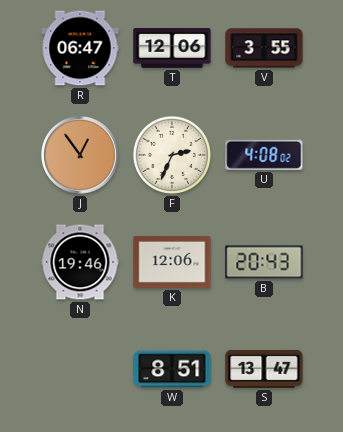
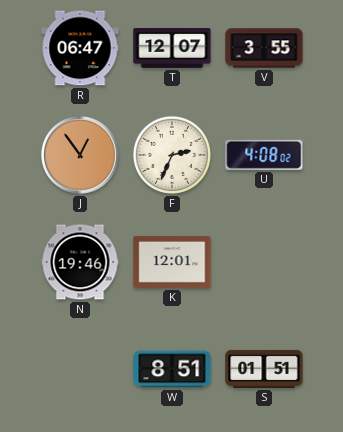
T: 12:06 -> 12:07
K: 12:06 -> 12:01
B: 20:43 -> none
S: 13:47 -> 01:51
